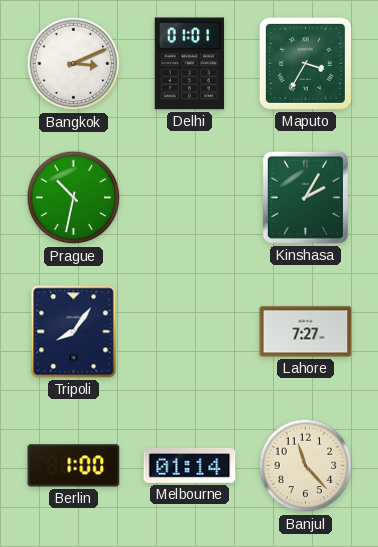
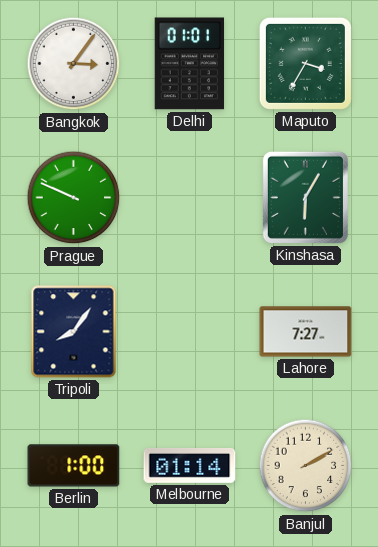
Bangkok: 3:11 -> 3:06
Prague: 10:32 -> 9:49
Kinshasa: 2:05 -> 6:05
Banjul: 11:23 -> 2:10
